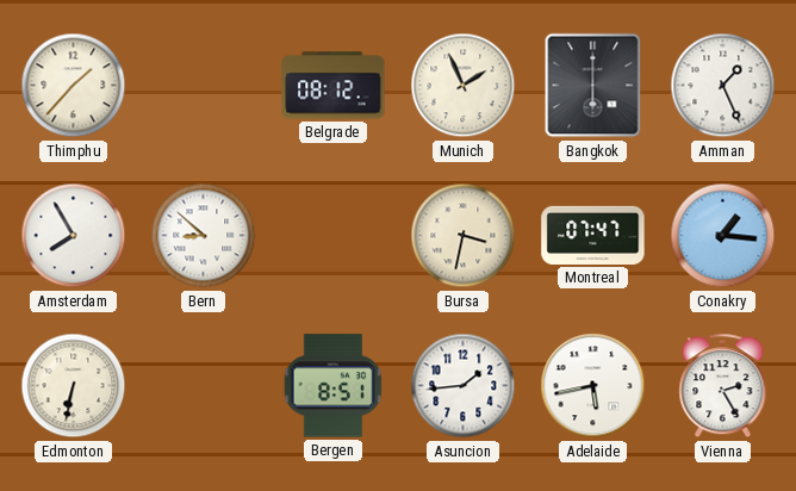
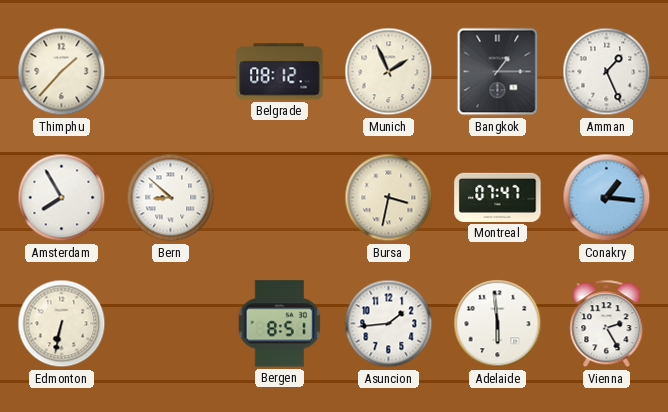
Bangkok: 6:00 -> 1:15
Adelaide: 5:43 -> 5:59
